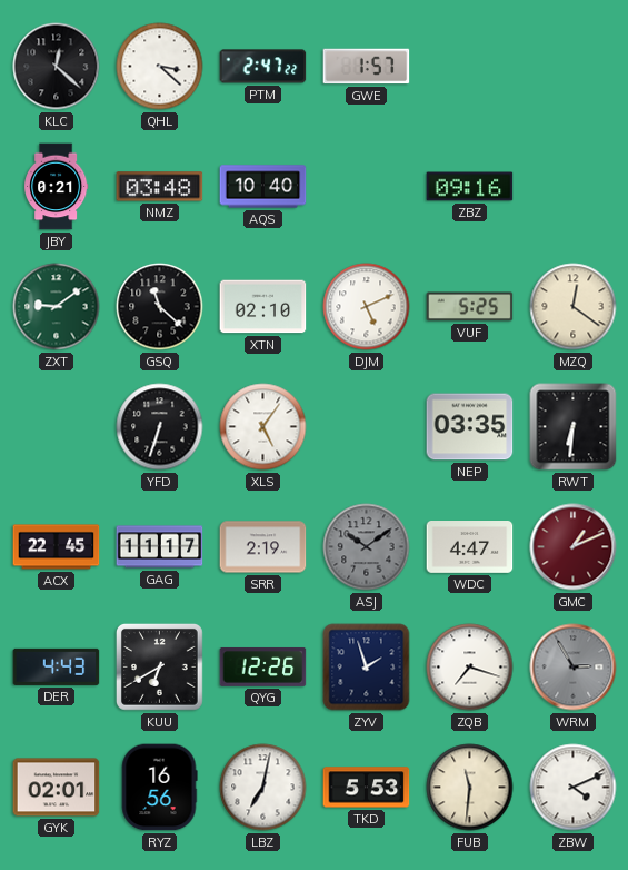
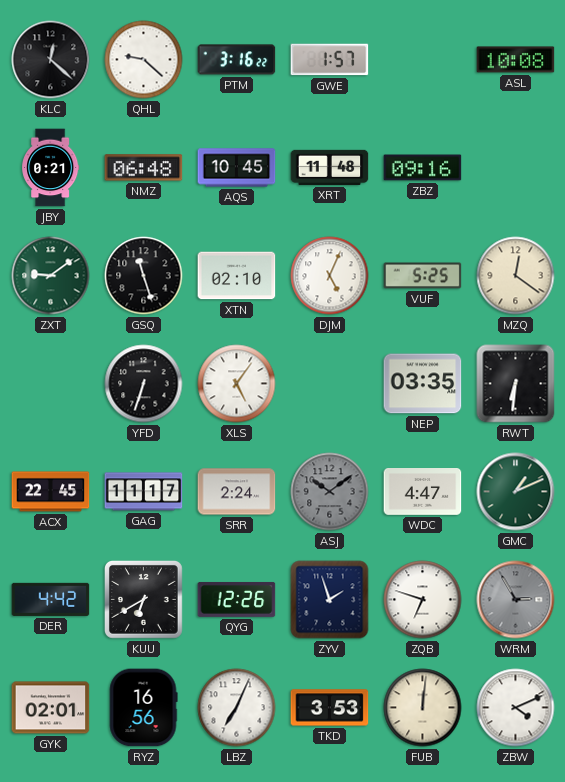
QHL: 3:22 -> 9:22
PTM: 2:47 -> 3:16
ASL: none -> 10:08
NMZ: 03:48 -> 06:48
AQS: 10:40 -> 10:45
XRT: none -> 11:48
GSQ: 11:22 -> 11:27
DJM: 5:11 -> 5:04
SRR: 2:19 -> 2:24
GMC dial: burgundy -> green
DER: 4:43 -> 4:42
ZQB: 7:18 -> 6:48
LBZ: 7:02 -> 7:04
TKD: 5:53 -> 3:53
FUB: 11:31 -> 12:01
